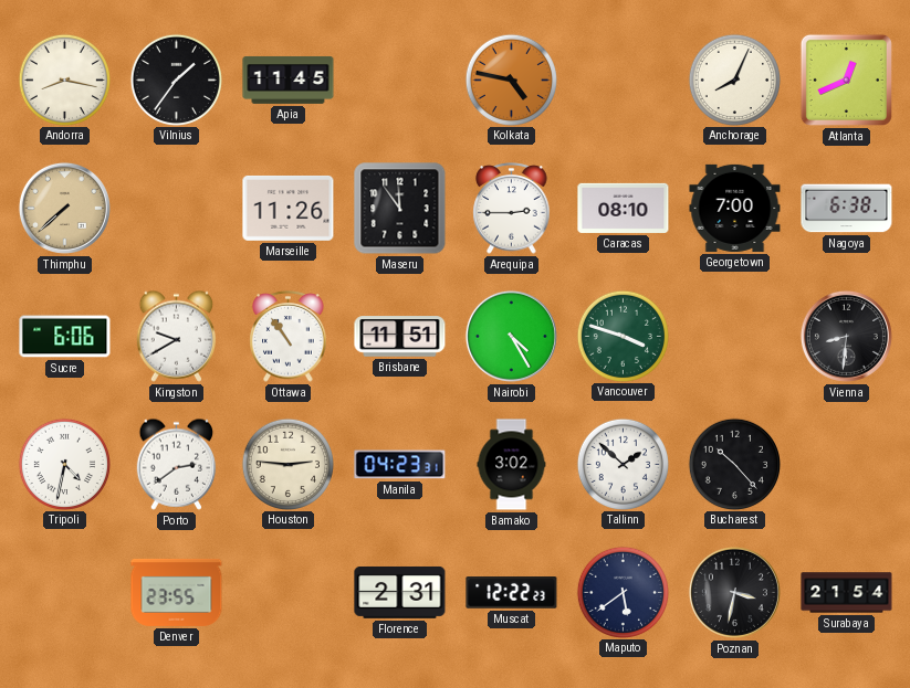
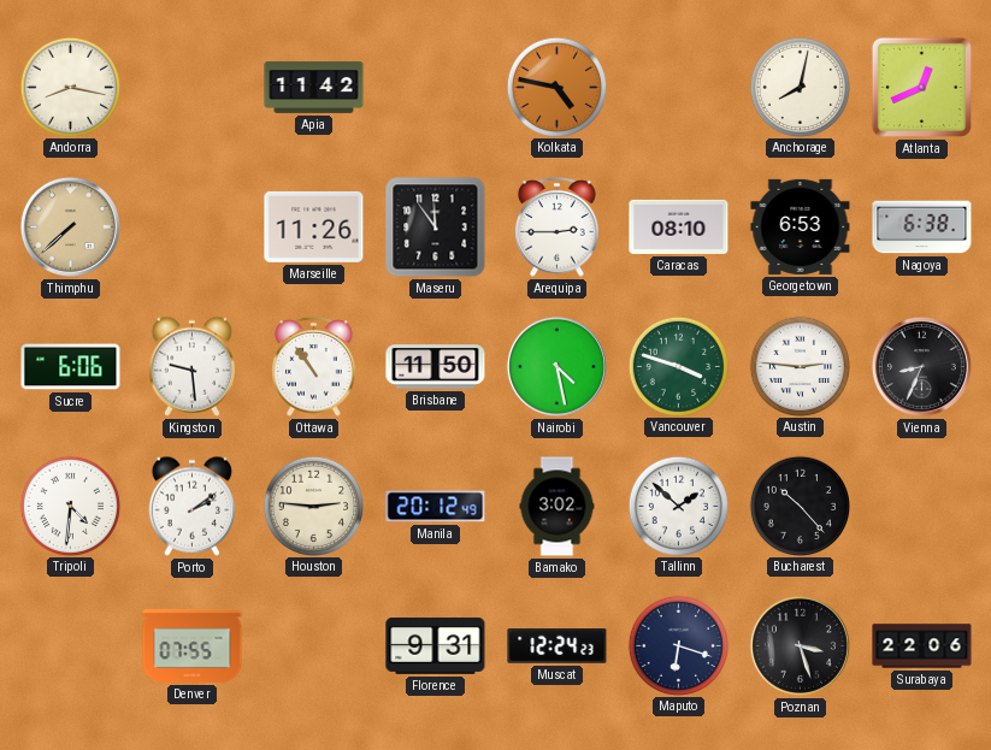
Vilnius: 1:36 -> none
Apia: 11:45 -> 11:42
Anchorage: 8:04 -> 8:02
Georgetown: 7:00 -> 6:53
Kingston: 9:40 -> 9:29
Brisbane: 11:51 -> 11:50
Nairobi: 4:25 -> 4:28
Austin: none -> 2:46
Vienna: 8:31 -> 8:34
Tripoli: 4:32 -> 4:31
Porto: 2:39 -> 2:09
Manila: 04:23 -> 20:12
Denver: 23:55 -> 07:55
Florence: 2:31 -> 9:31
Muscat: 12:22 -> 12:24
Maputo: 5:39 -> 6:18
Poznan: 3:32 -> 3:27
Surabaya: 21:54 -> 22:06
